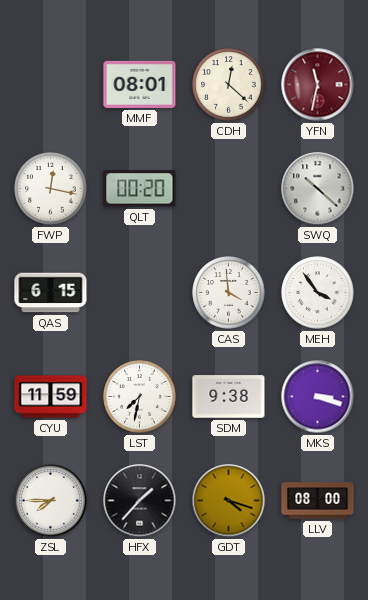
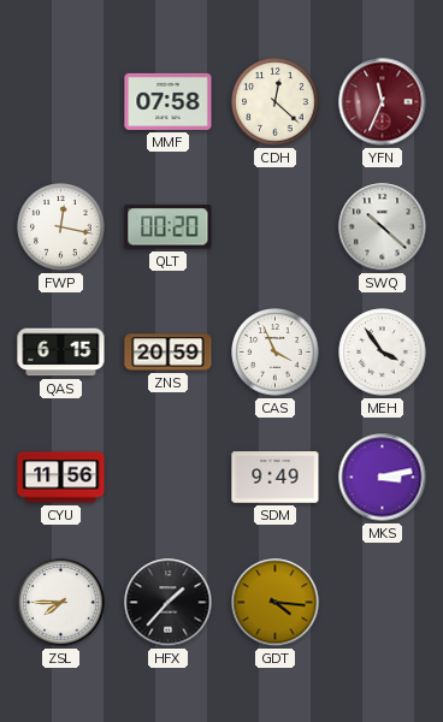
MMF: 08:01 -> 07:58
YFN: 11:32 -> 11:34
ZNS: none -> 20:59
CAS: 3:59 -> 3:56
CYU: 11:59 -> 11:56
LST: 7:32 -> none
SDM: 9:38 -> 9:49
MKS: 3:18 -> 3:13
GDT: 4:18 -> 4:16
LLV: 08:00 -> none
